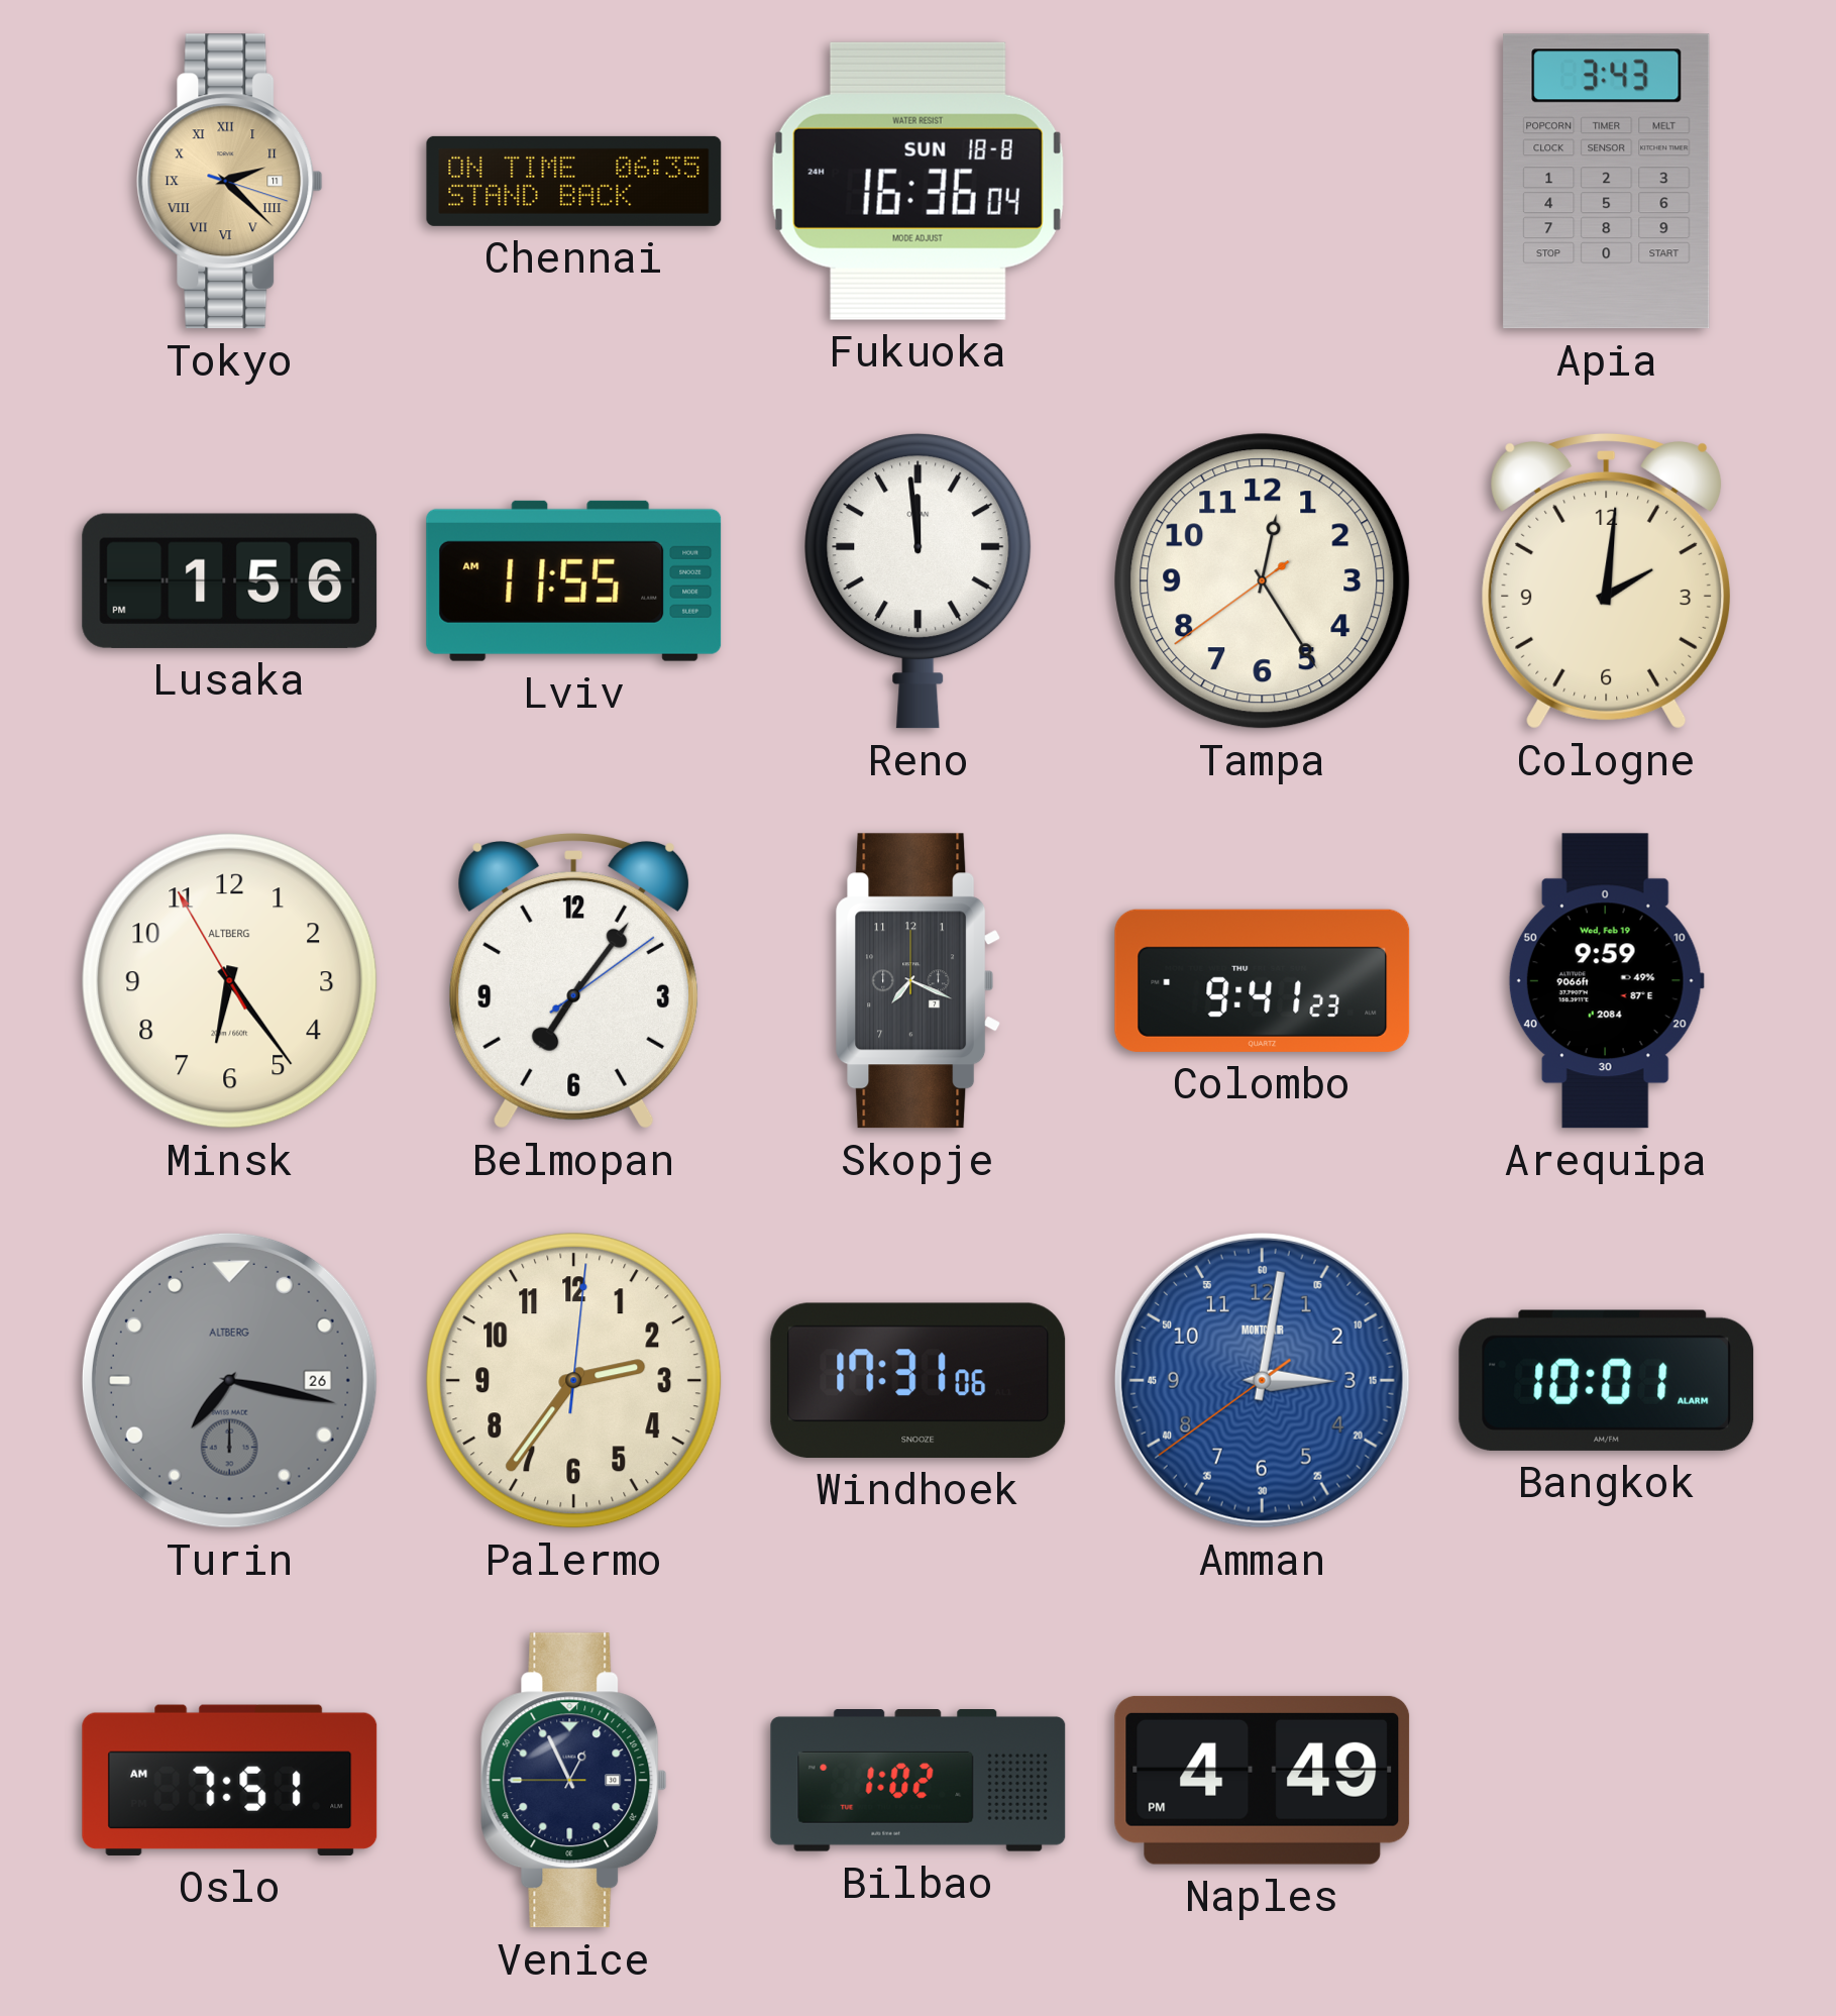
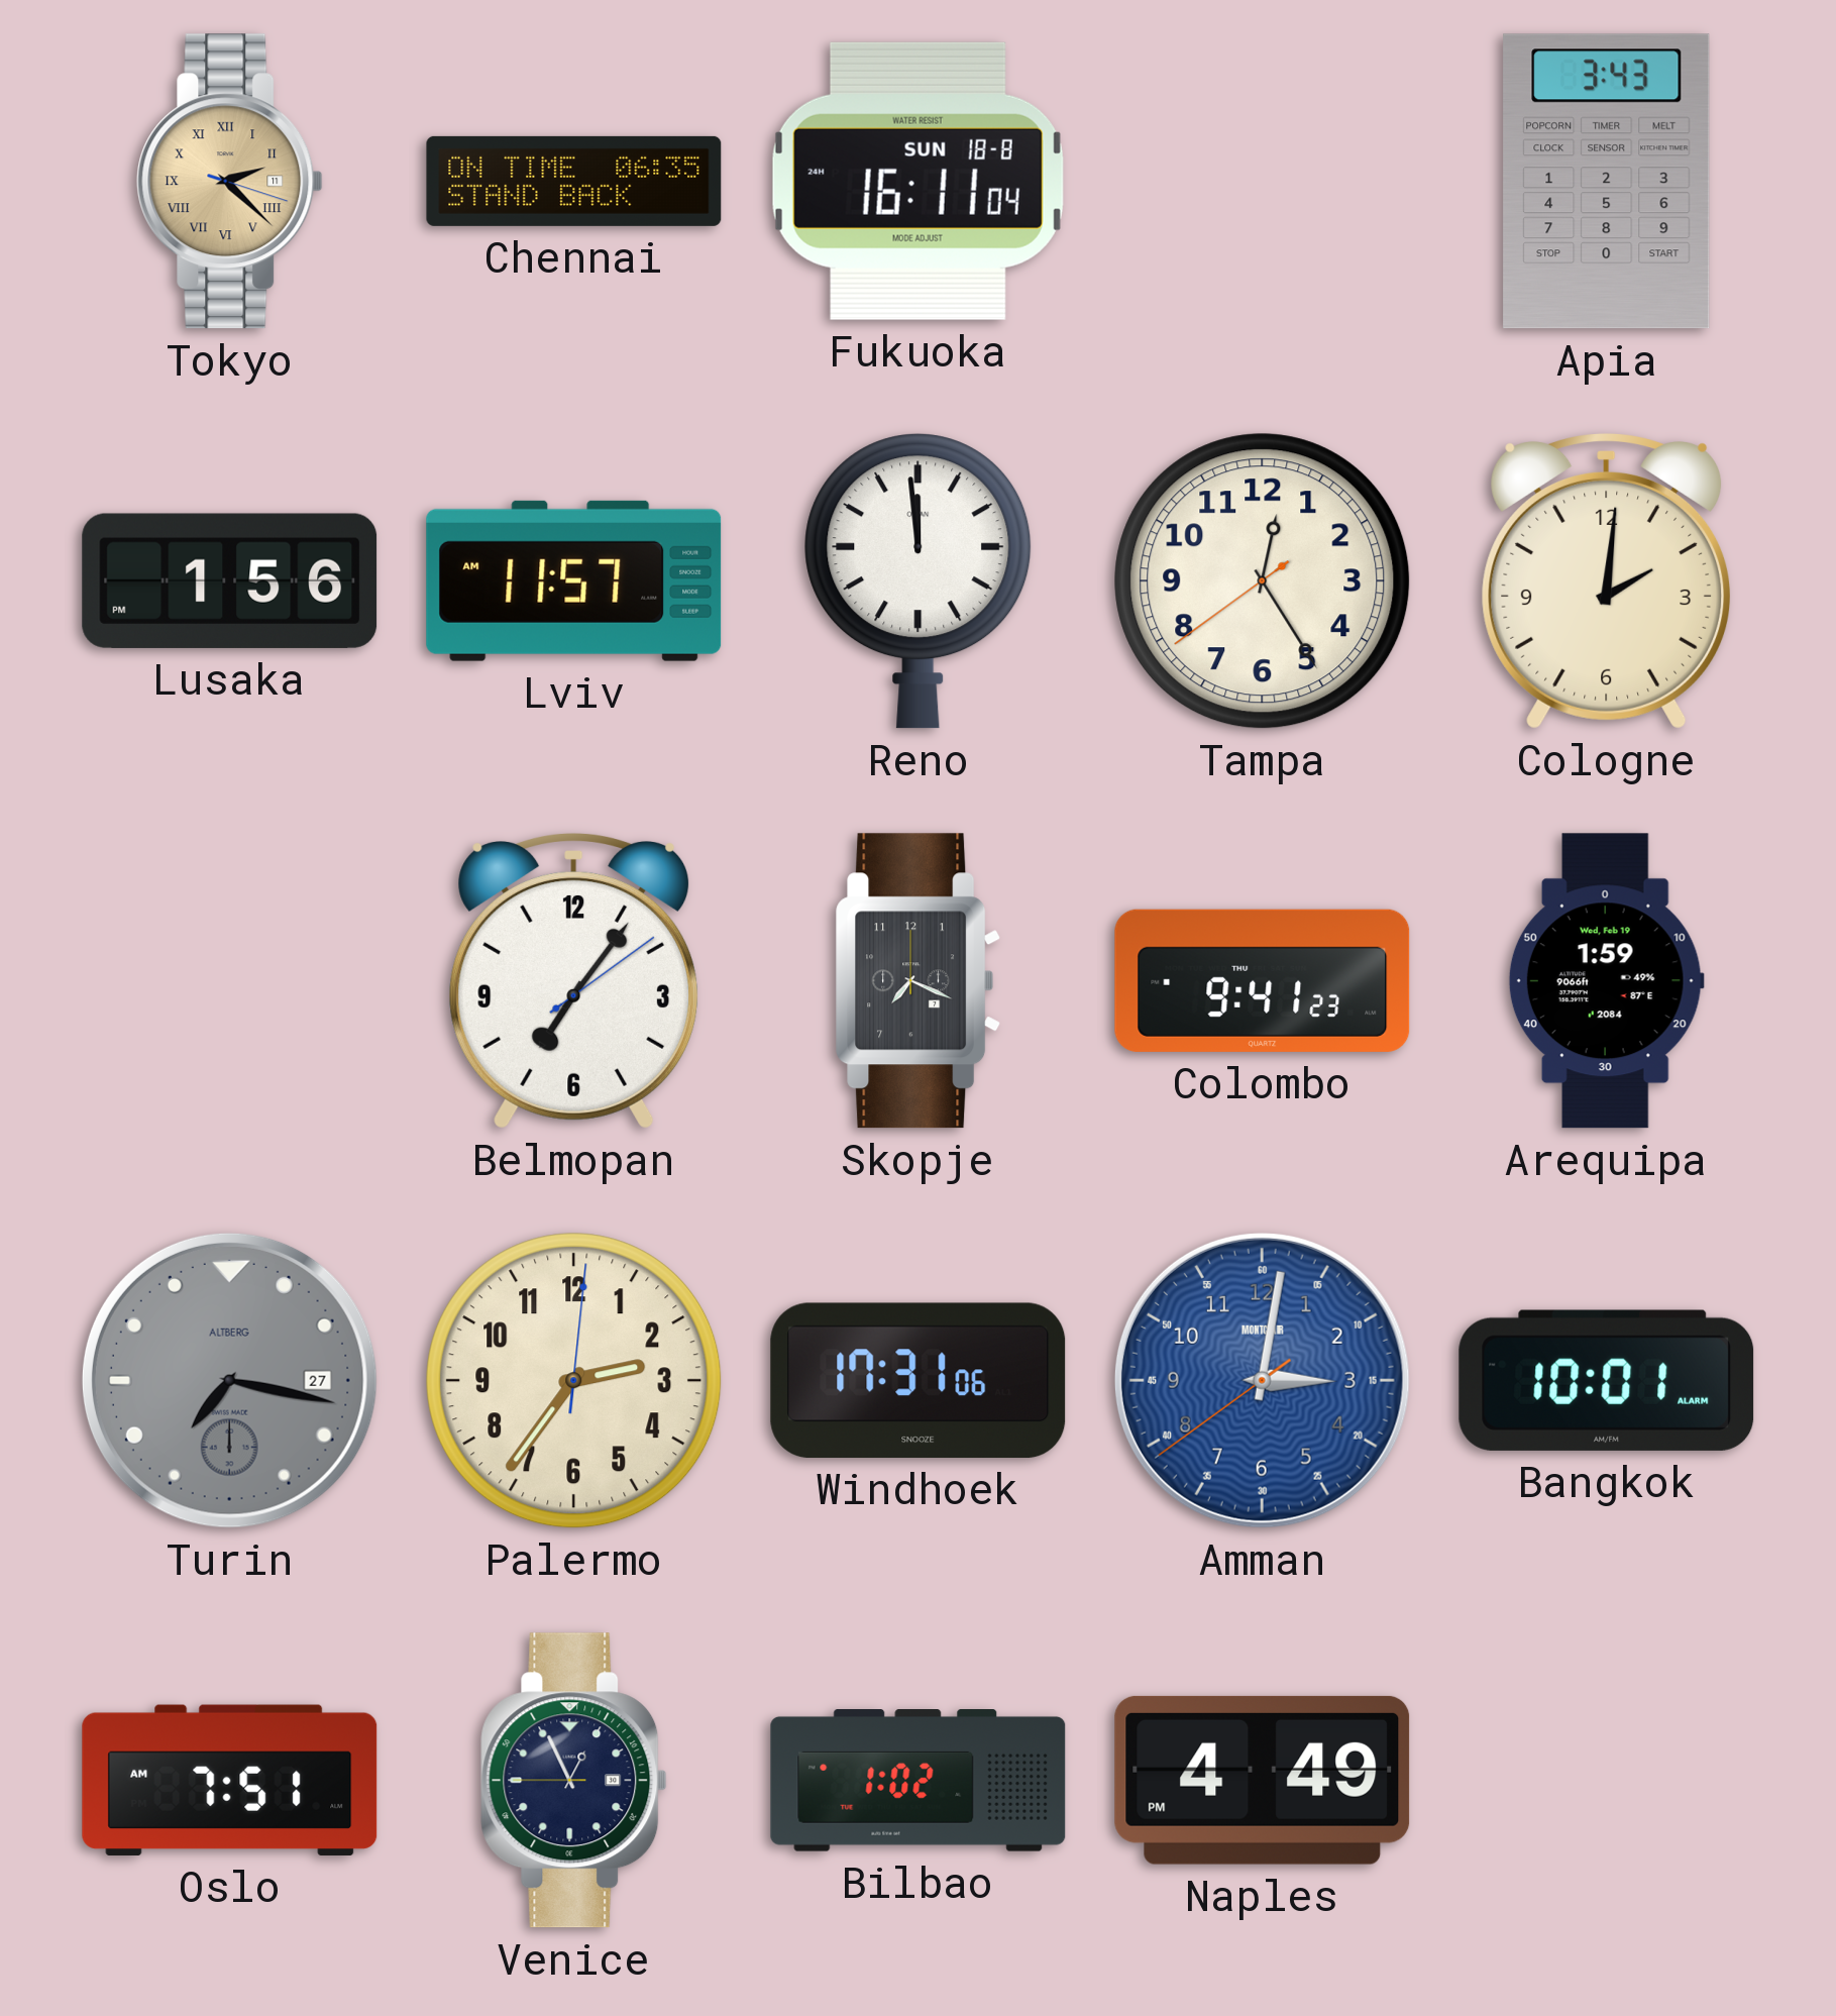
Fukuoka: 16:36 -> 16:11
Lviv: 11:55 -> 11:57
Minsk: 6:23 -> none
Arequipa: 9:59 -> 1:59
Turin date: 26 -> 27
